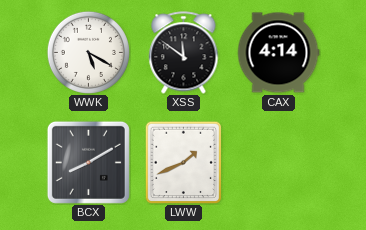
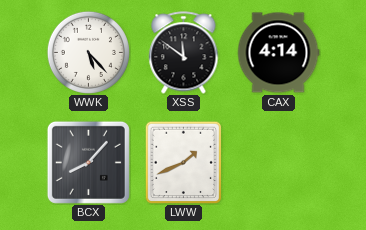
WWK: 5:20 -> 5:23
BCX: 8:10 -> 8:07
